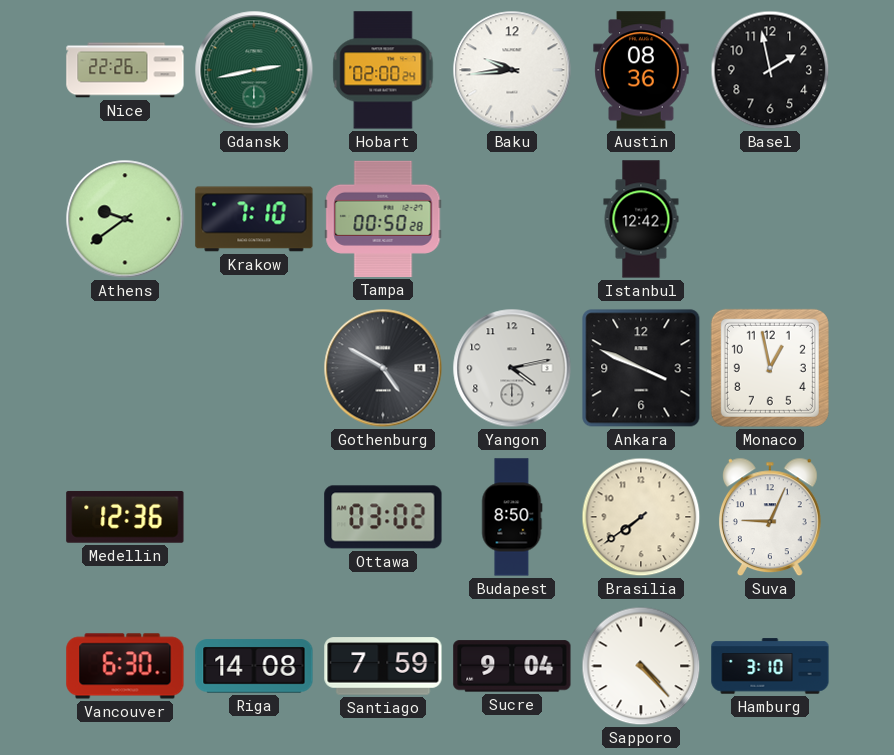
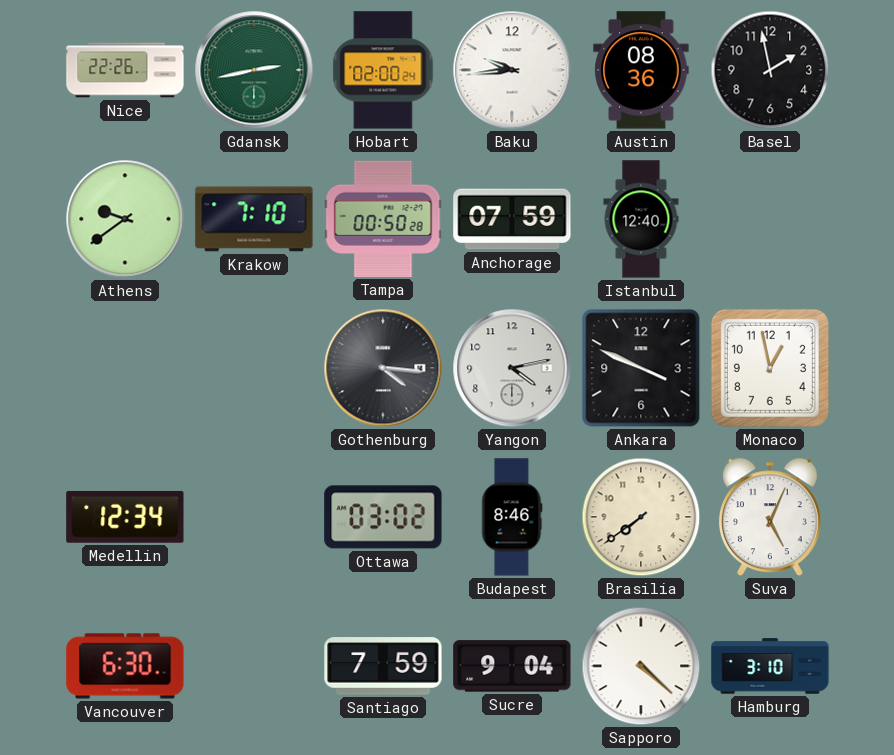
Anchorage: none -> 07:59
Istanbul: 12:42 -> 12:40
Gothenburg: 4:50 -> 4:16
Medellin: 12:36 -> 12:34
Budapest: 8:50 -> 8:46
Suva: 9:04 -> 5:04
Riga: 14:08 -> none
Sapporo: 4:23 -> 4:22
